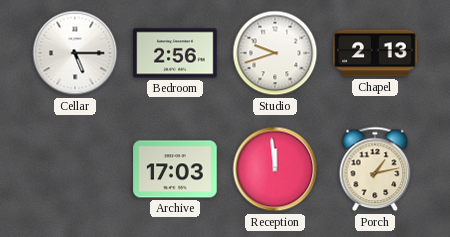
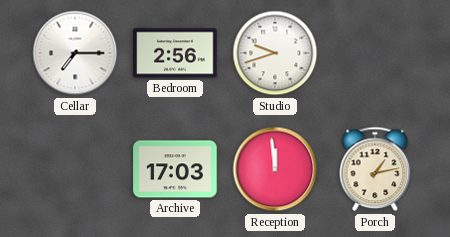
Cellar: 5:15 -> 7:15
Chapel: 2:13 -> none
